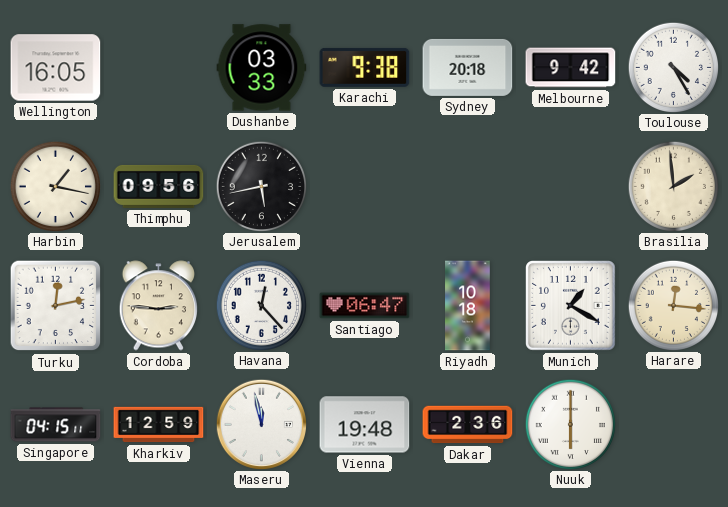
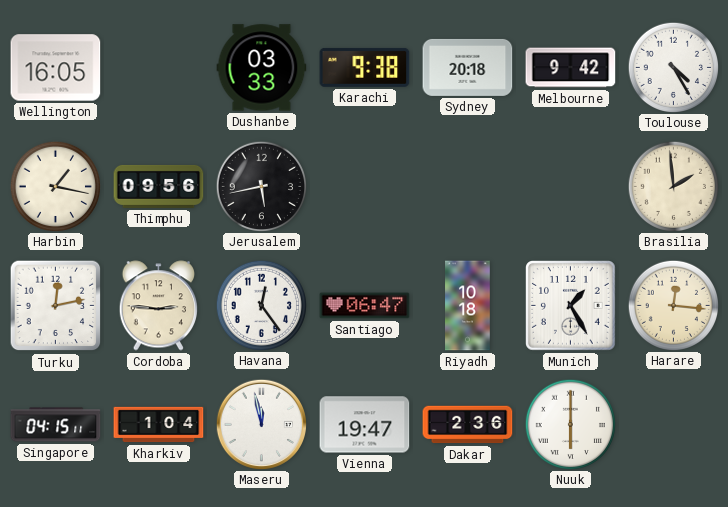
Havana: 12:23 -> 12:24
Munich: 1:20 -> 1:25
Kharkiv: 12:59 -> 1:04
Vienna: 19:48 -> 19:47
